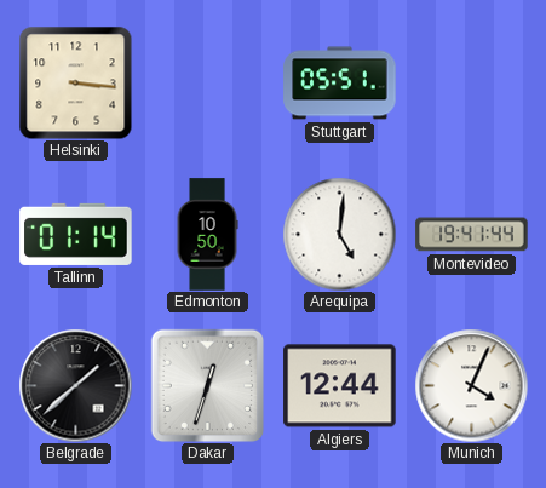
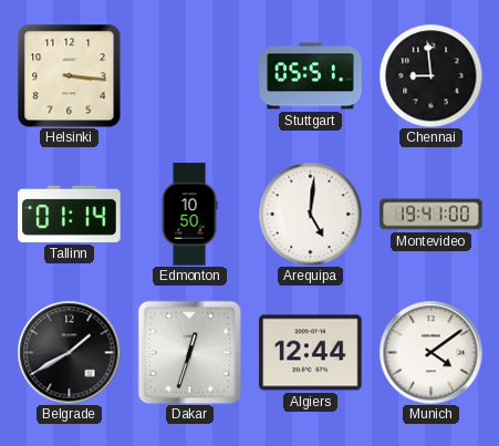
Chennai: none -> 8:59
Montevideo: 19:41:44 -> 19:41:00
Belgrade: 1:38 -> 1:40
Munich: 4:04 -> 4:09
